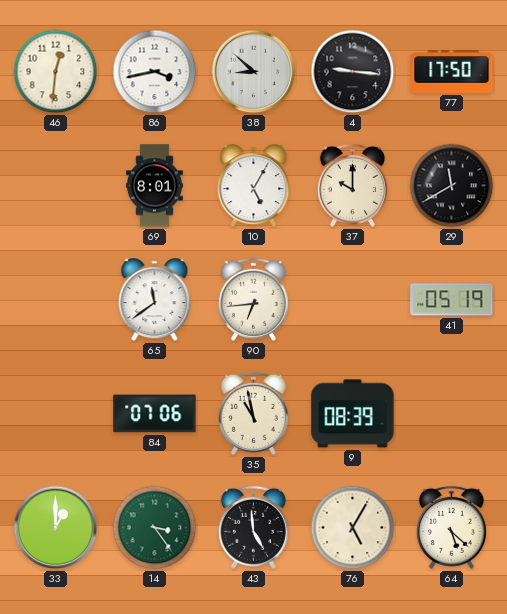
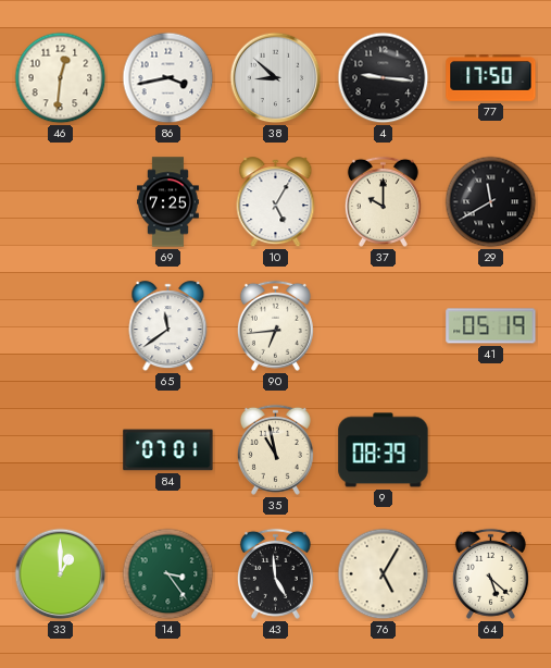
69: 8:01 -> 7:25
84: 07:06 -> 07:01
